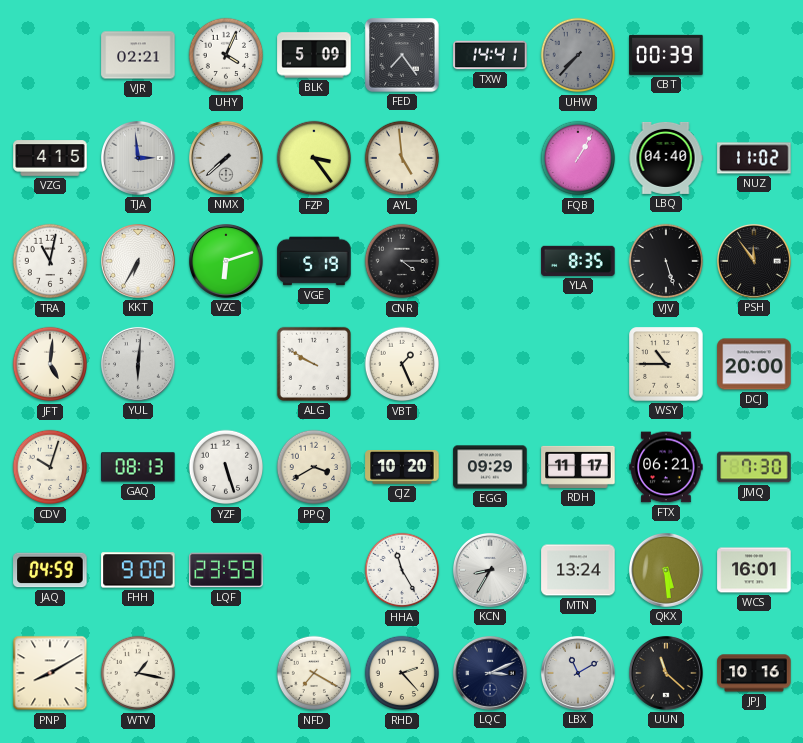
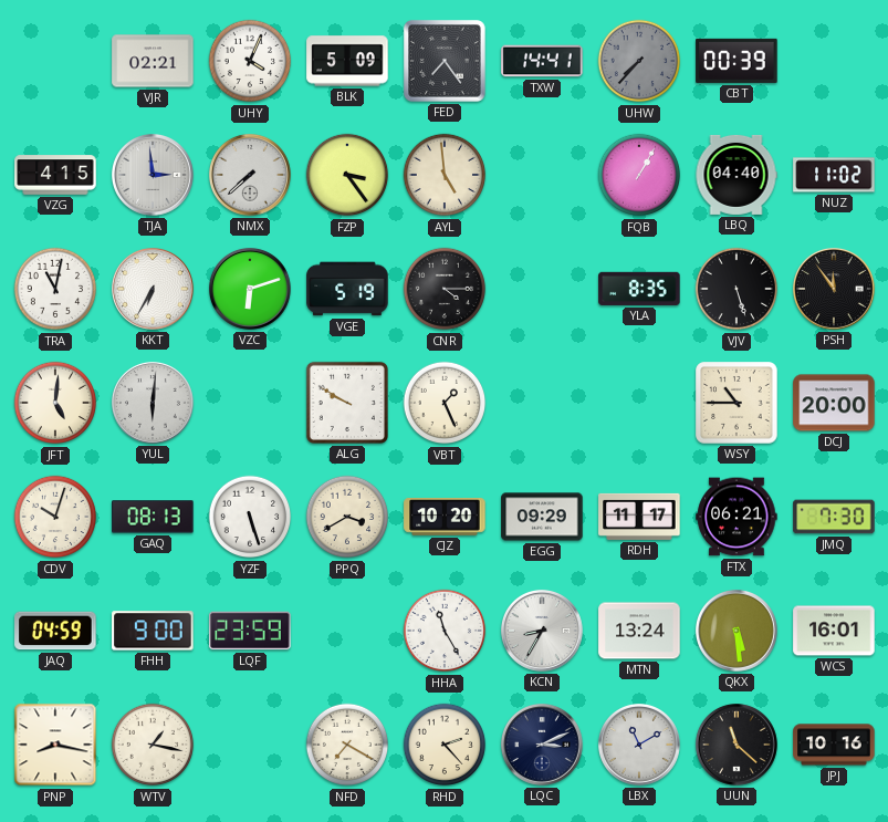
PNP: 8:10 -> 8:17
